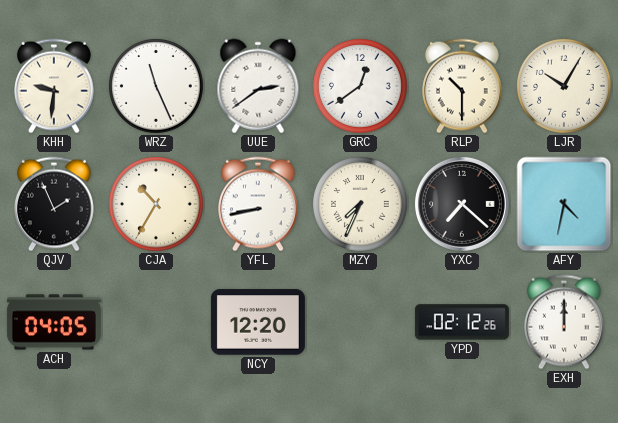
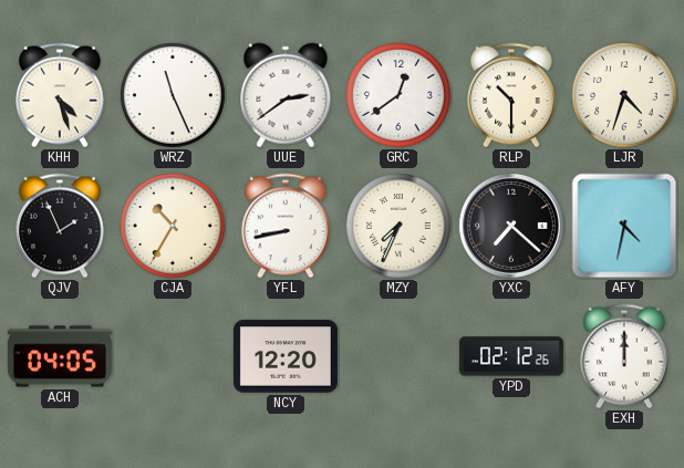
KHH: 9:31 -> 4:27
LJR: 10:05 -> 4:33
